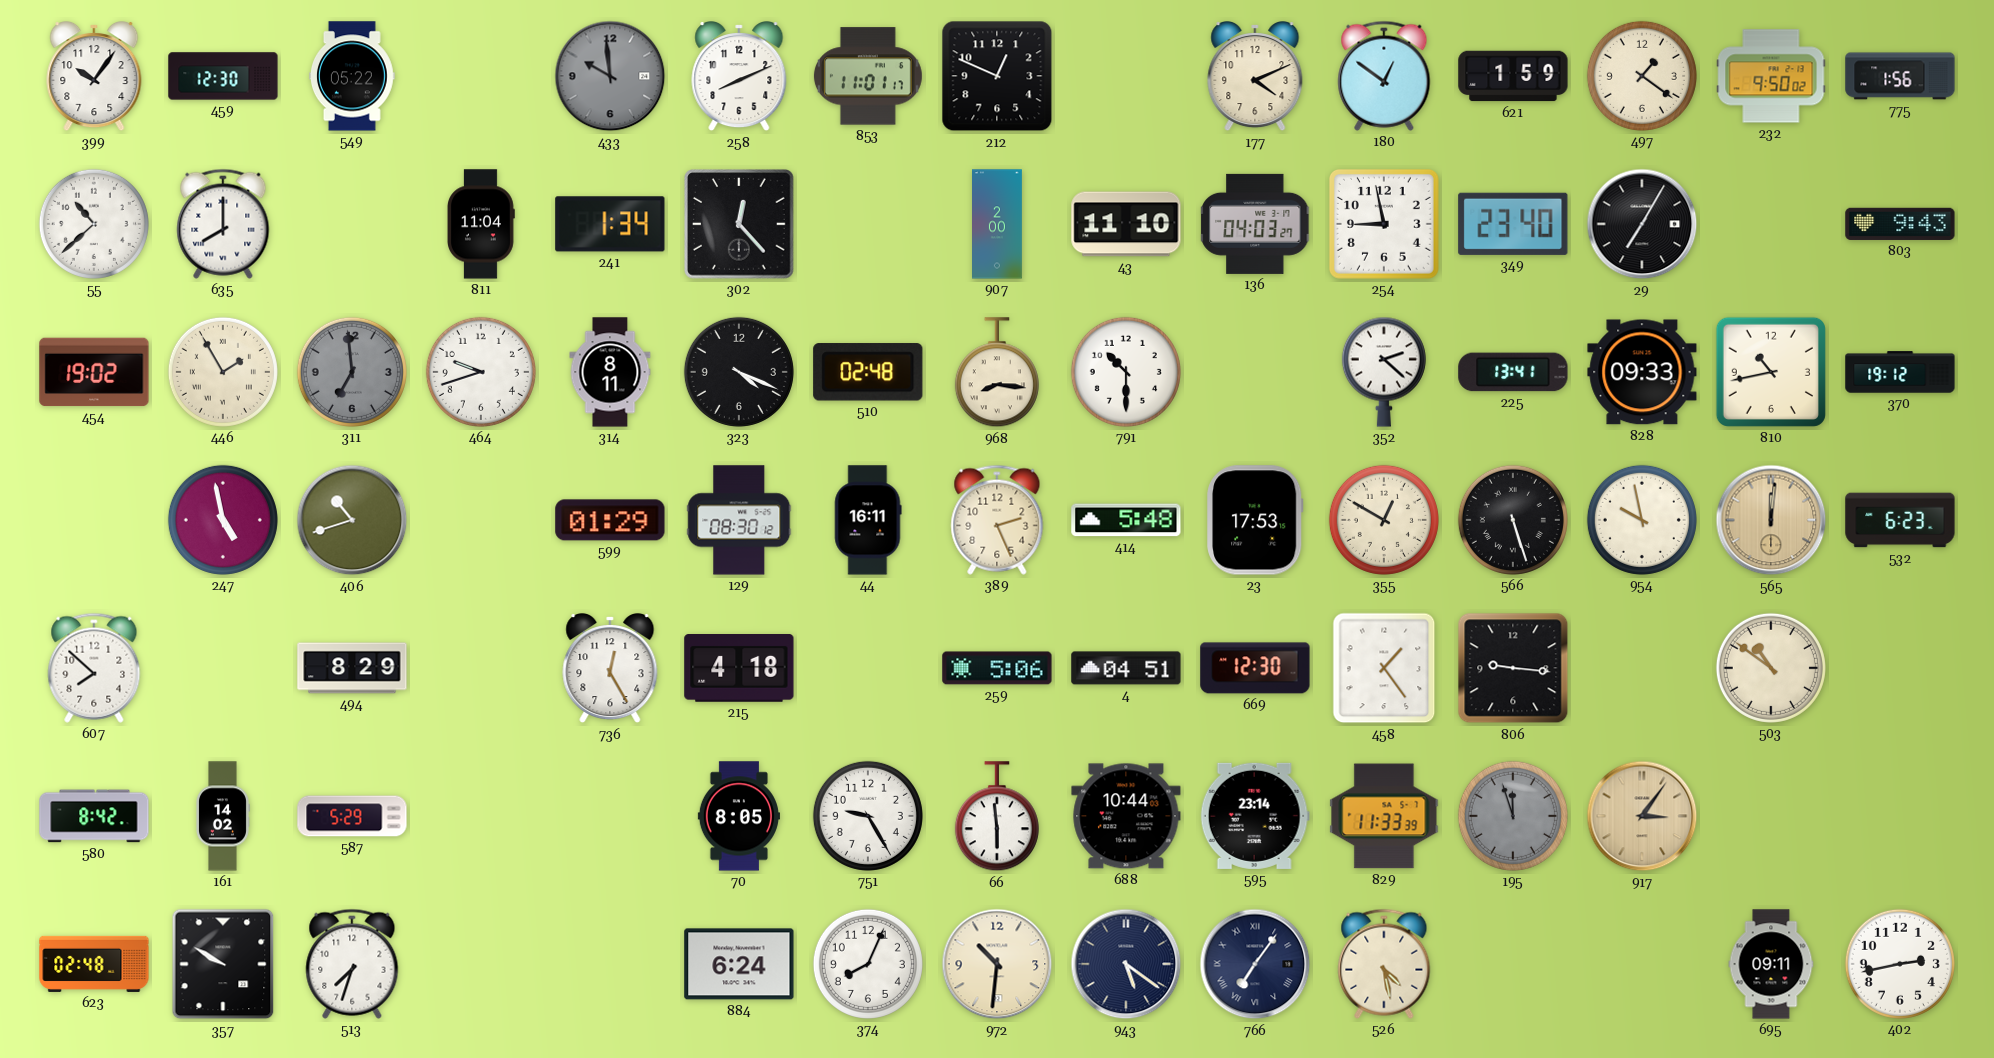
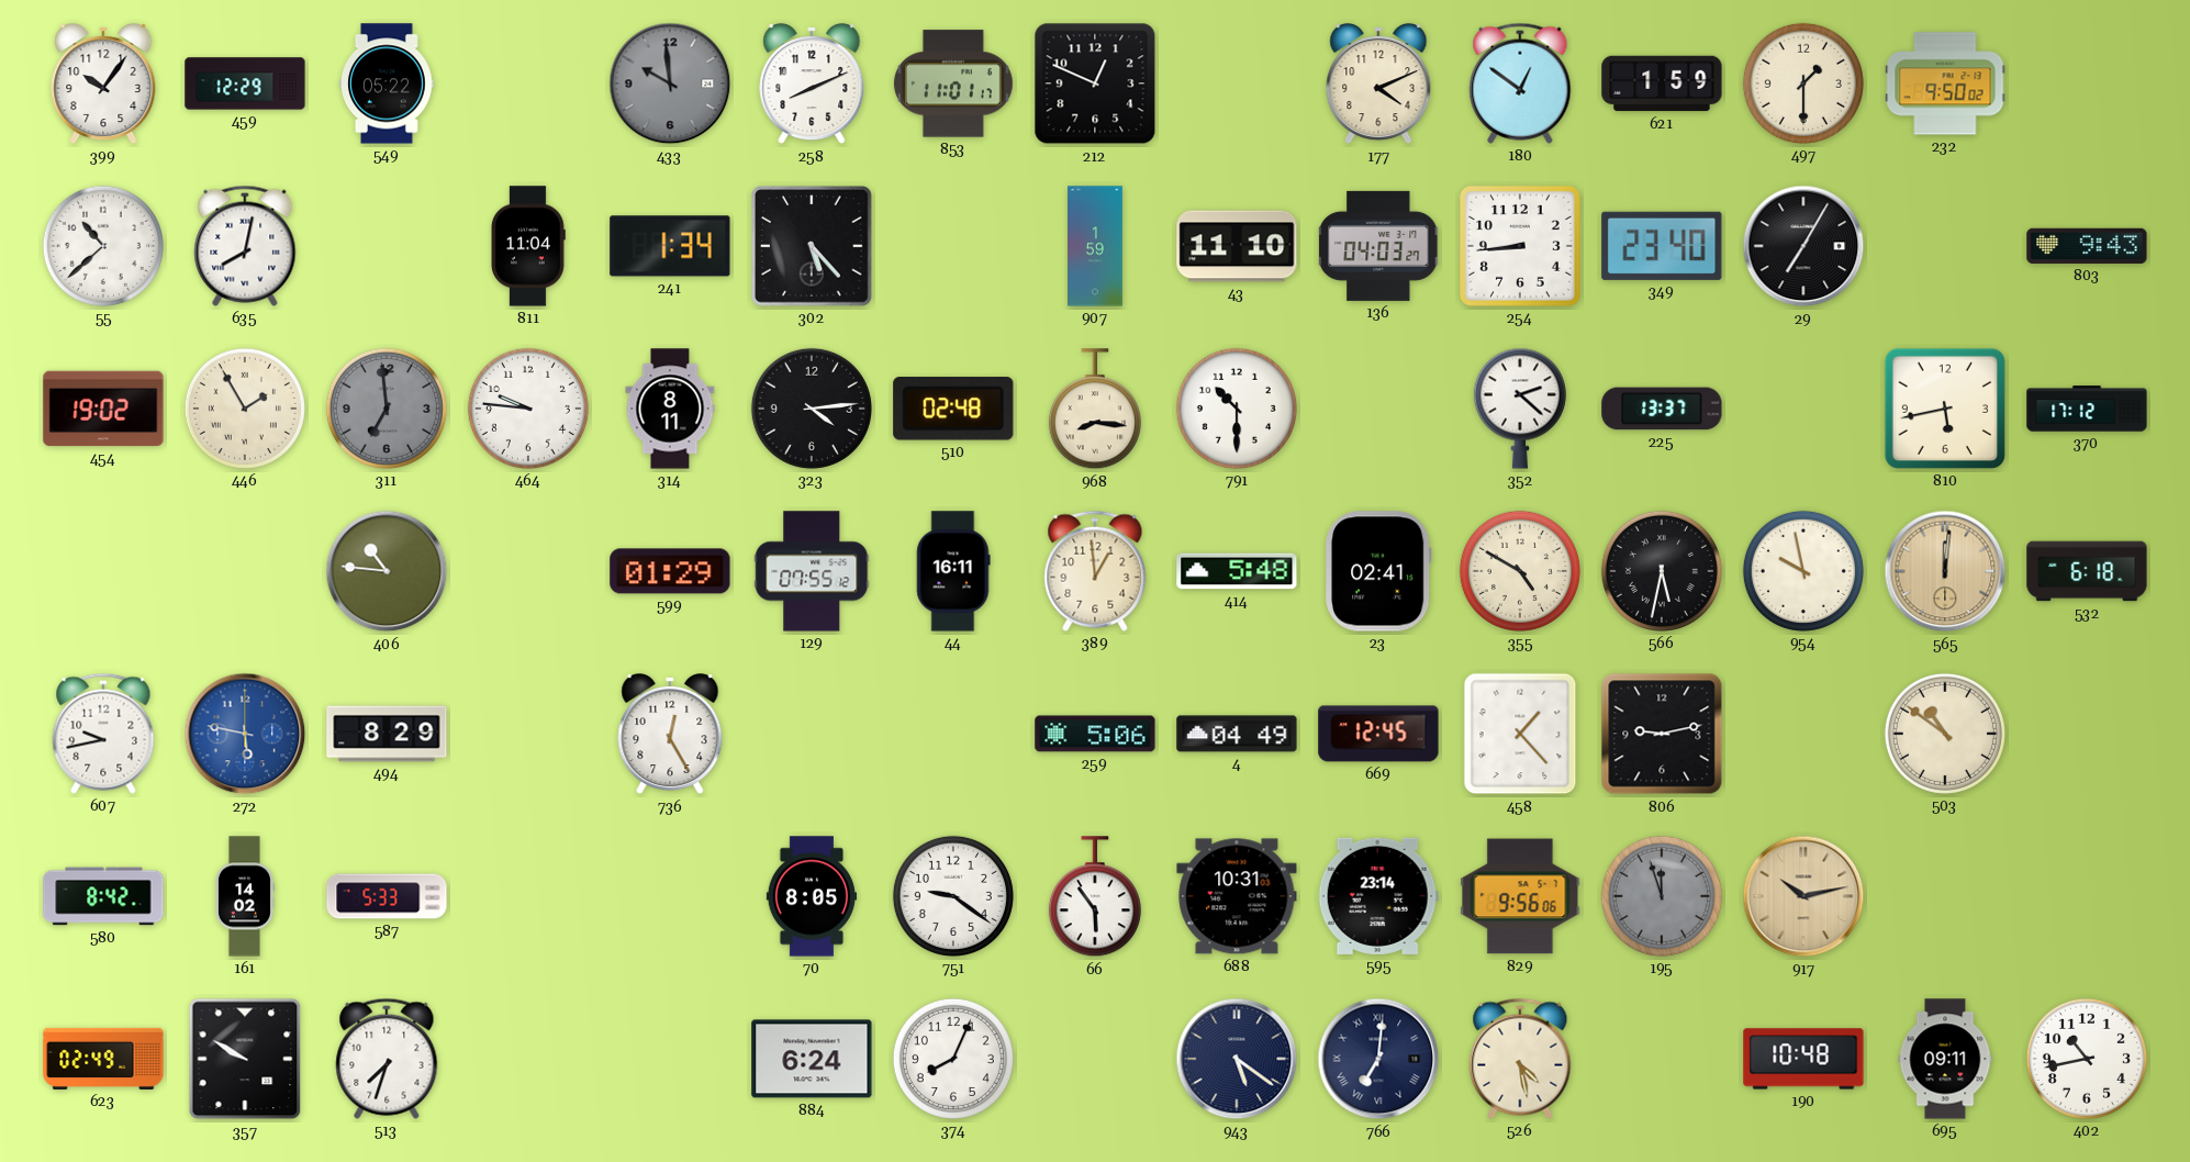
459: 12:30 -> 12:29
497: 1:21 -> 1:30
775: 1:56 -> none
635: 8:00 -> 8:02
302: 12:23 -> 5:23
907: 2:00 -> 1:59
254: 8:58 -> 8:44
464: 9:42 -> 9:46
323: 4:19 -> 4:14
225: 13:41 -> 13:37
828: 09:33 -> none
810: 10:43 -> 5:43
370: 19:12 -> 17:12
247: 4:58 -> none
406: 10:42 -> 10:46
129: 08:30 -> 07:55
389: 2:26 -> 12:59
23: 17:53 -> 02:41
355: 12:50 -> 4:50
566: 5:27 -> 5:32
532: 6:23 -> 6:18
607: 7:52 -> 9:43
272: none -> 5:47
215: 4:18 -> none
4: 04:51 -> 04:49
669: 12:30 -> 12:45
458: 1:24 -> 1:23
806: 9:16 -> 9:13
587: 5:29 -> 5:33
751: 9:25 -> 9:21
66: 5:59 -> 5:54
688: 10:44 -> 10:31
829: 11:33 -> 9:56
917: 3:06 -> 10:13
623: 02:48 -> 02:49
972: 10:31 -> none
766: 7:06 -> 7:01
190: none -> 10:48
402: 2:43 -> 10:43
